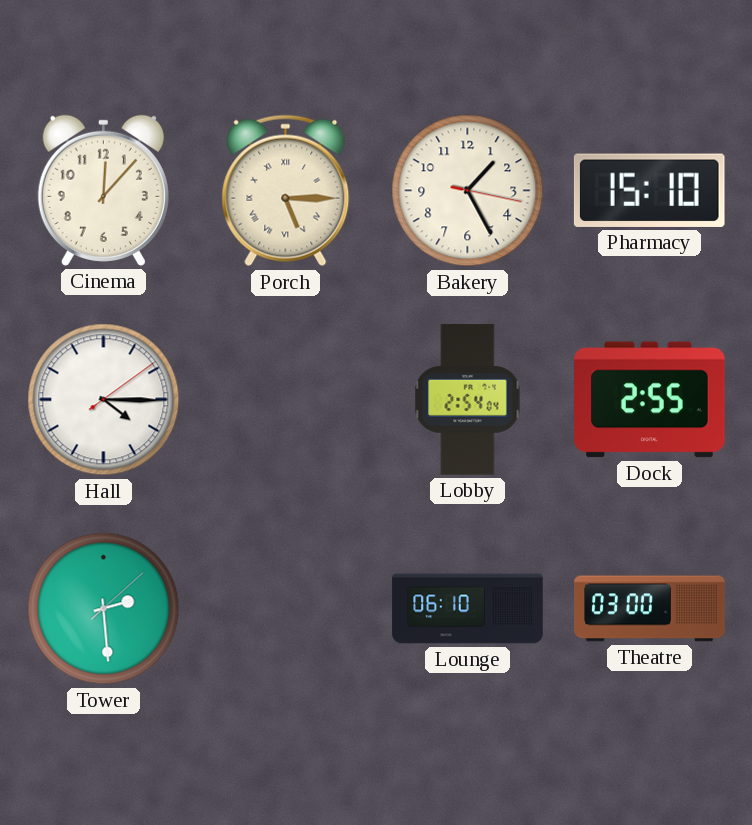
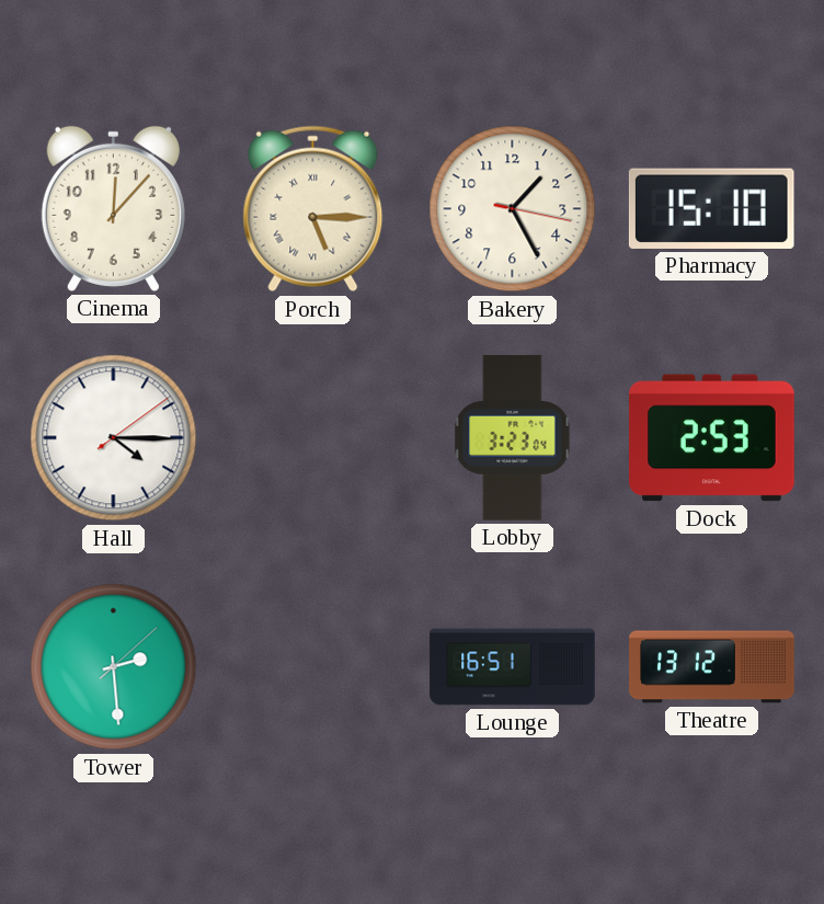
Lobby: 2:54 -> 3:23
Dock: 2:55 -> 2:53
Lounge: 06:10 -> 16:51
Theatre: 03:00 -> 13:12
